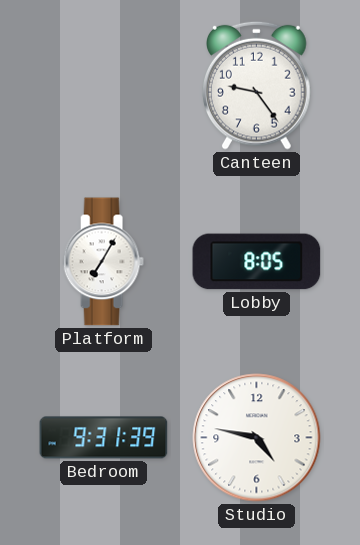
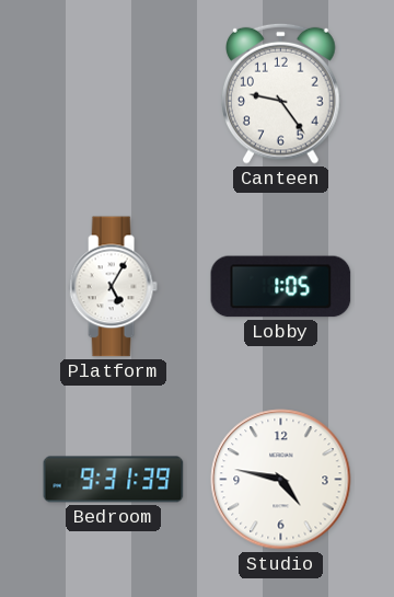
Platform: 7:05 -> 5:05
Lobby: 8:05 -> 1:05
